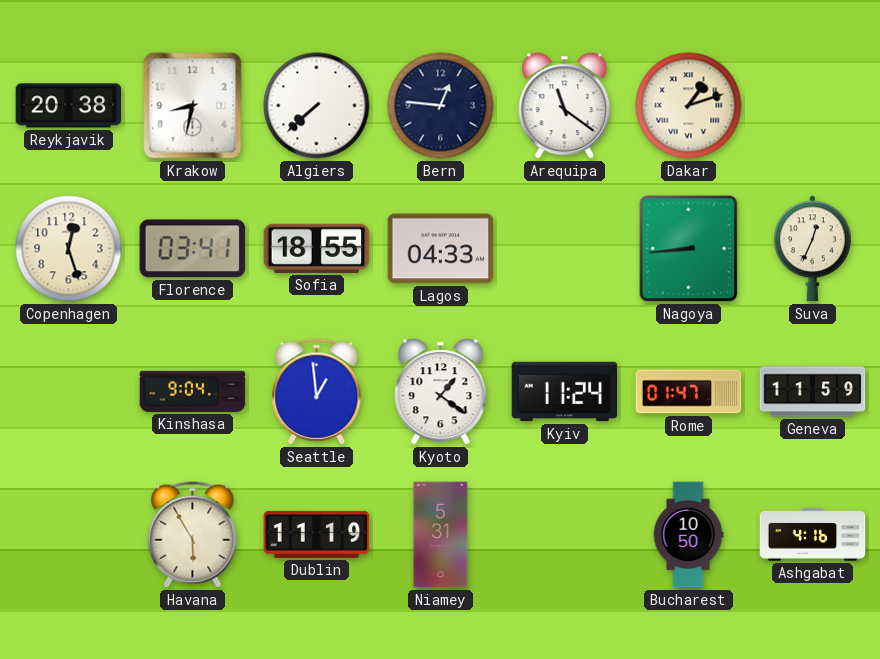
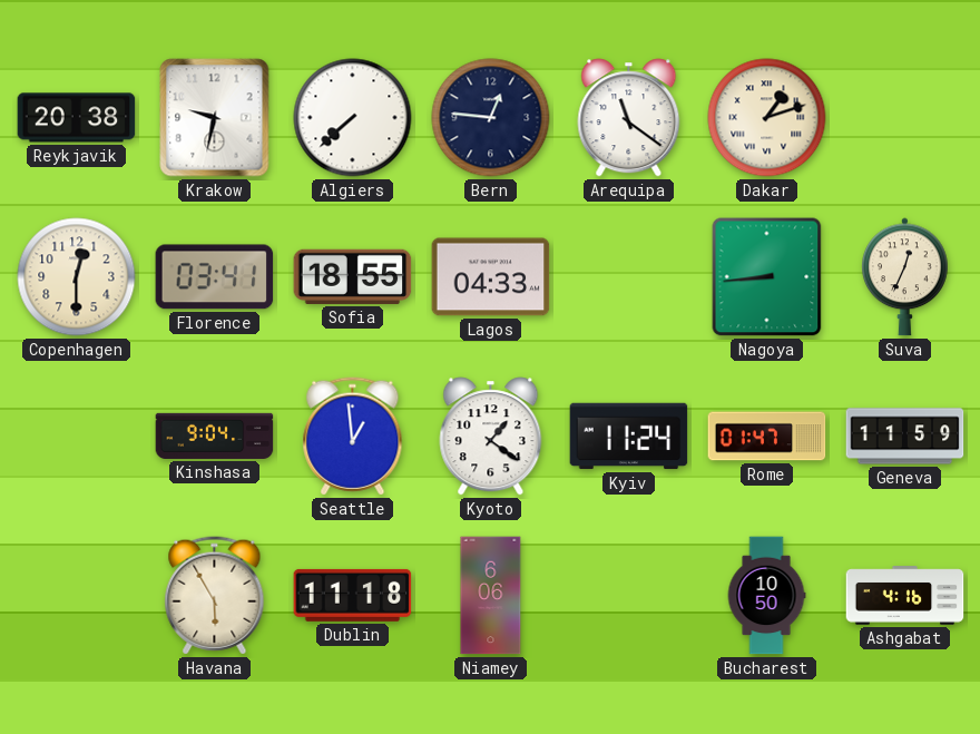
Krakow: 8:32 -> 9:32
Copenhagen: 12:27 -> 12:30
Dublin: 11:19 -> 11:18
Niamey: 5:31 -> 6:06
